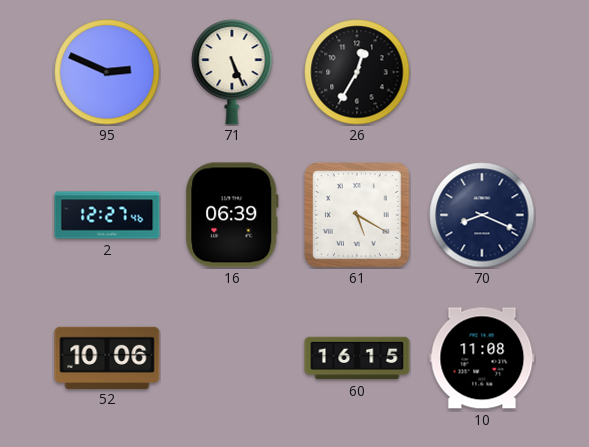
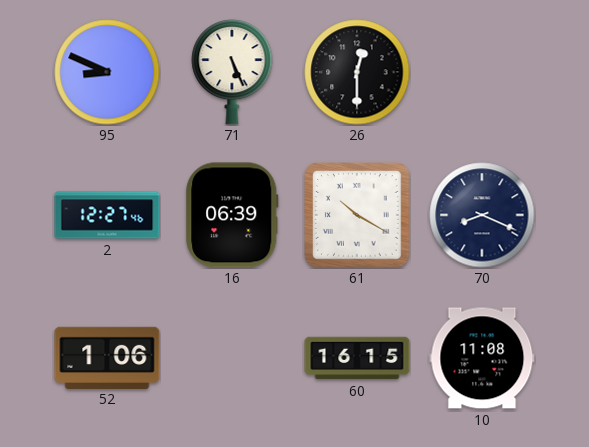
95: 2:49 -> 8:49
26: 12:35 -> 12:30
61: 5:20 -> 10:20
52: 10:06 -> 1:06
